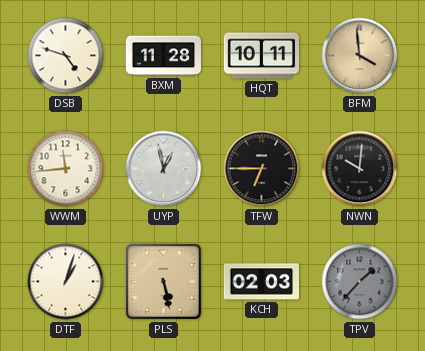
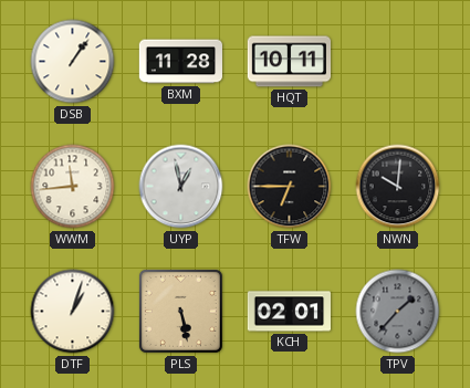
DSB: 4:48 -> 1:06
BFM: 3:59 -> none
KCH: 02:03 -> 02:01
